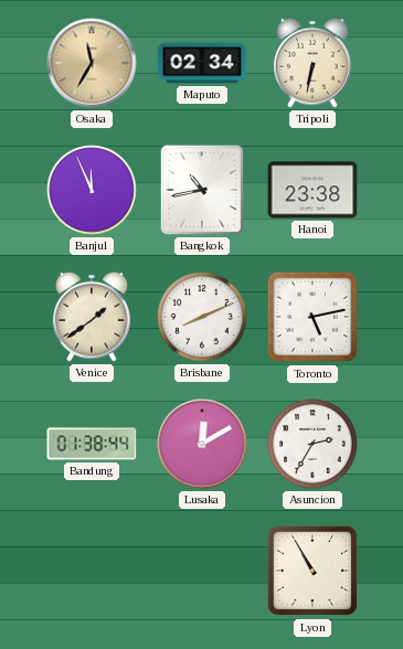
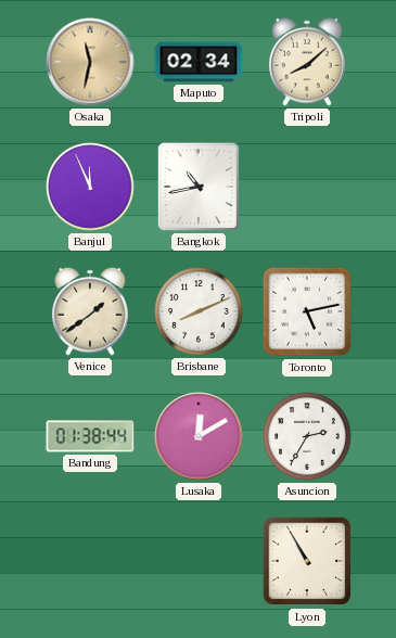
Osaka: 11:35 -> 11:32
Tripoli: 6:32 -> 8:08
Hanoi: 23:38 -> none
